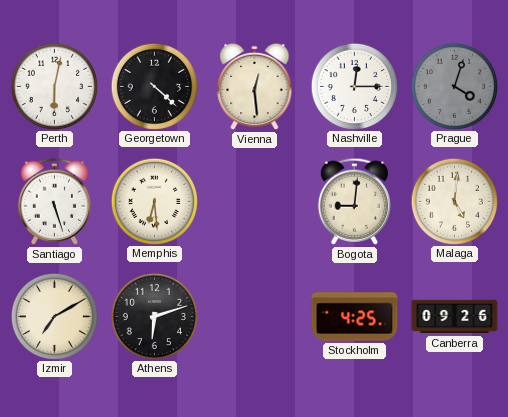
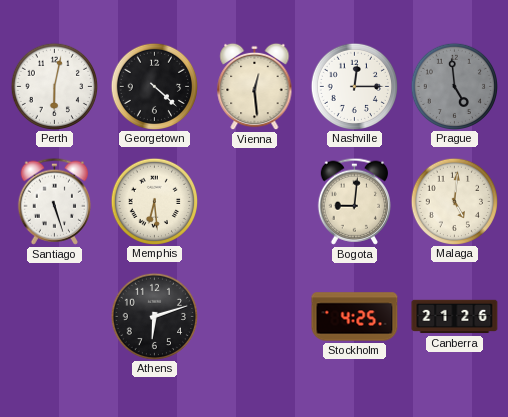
Prague: 4:03 -> 4:59
Izmir: 7:10 -> none
Canberra: 09:26 -> 21:26
